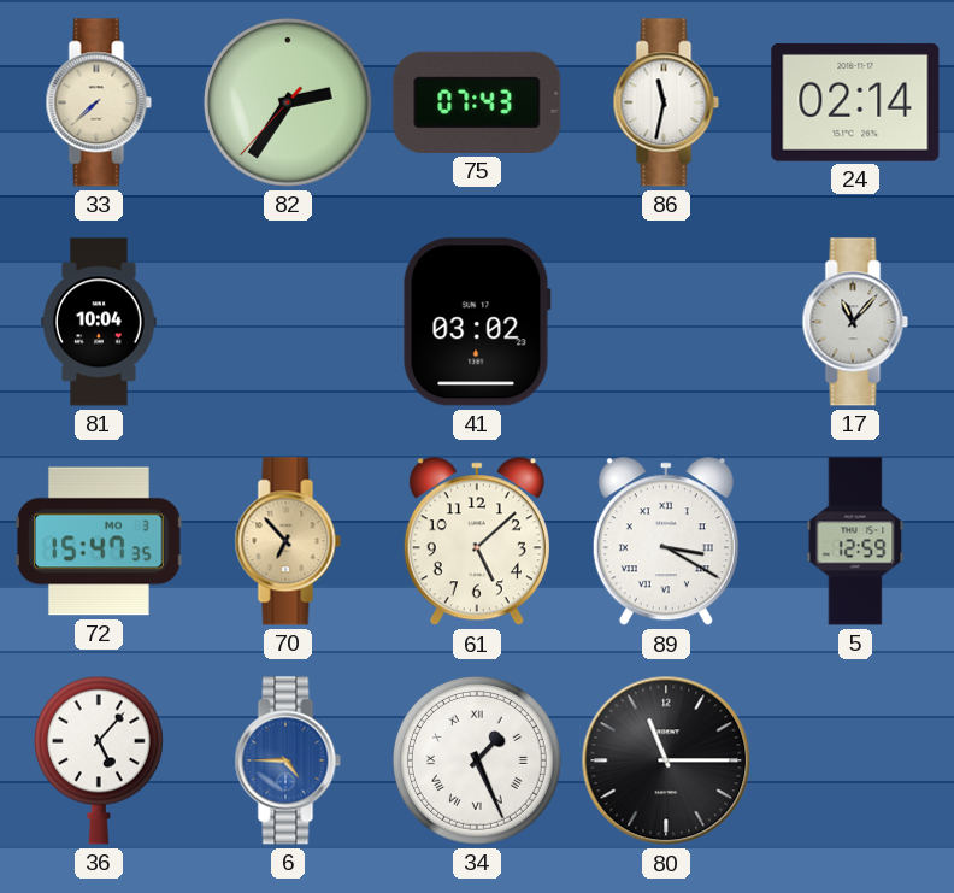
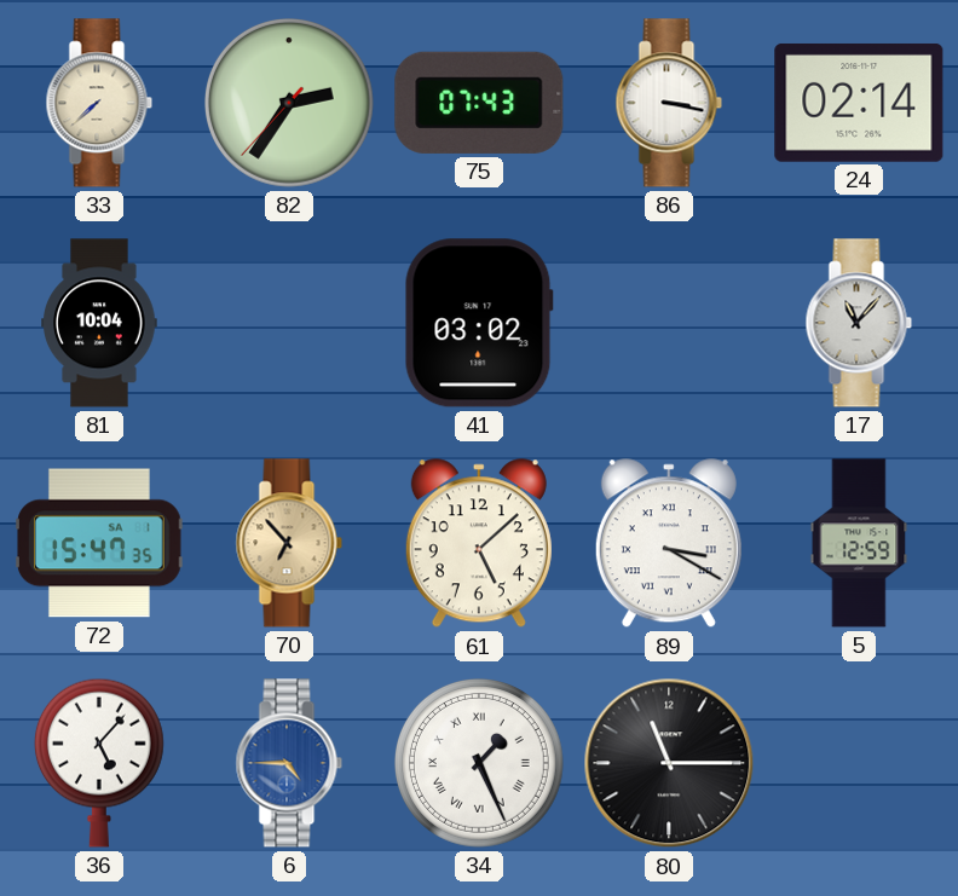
86: 11:32 -> 3:17
72 date: MO 3 -> SA 1
